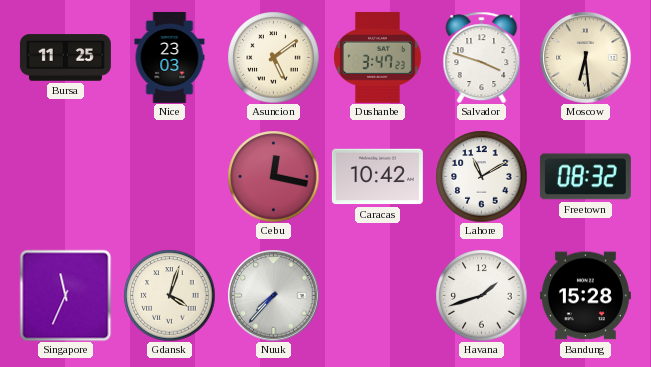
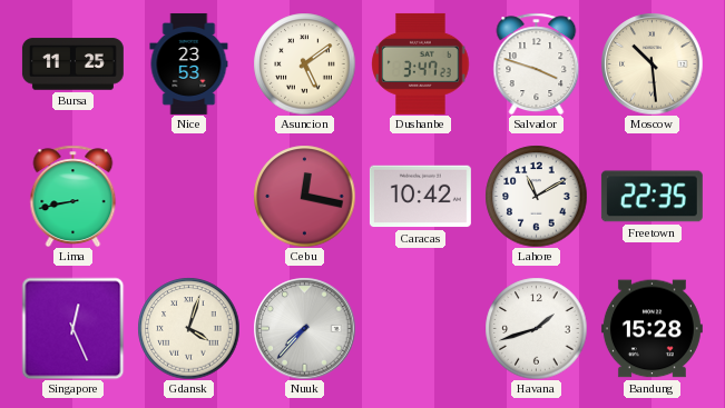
Nice: 23:03 -> 23:53
Moscow: 6:29 -> 10:29
Lima: none -> 8:43
Freetown: 08:32 -> 22:35
Singapore: 11:34 -> 12:26
